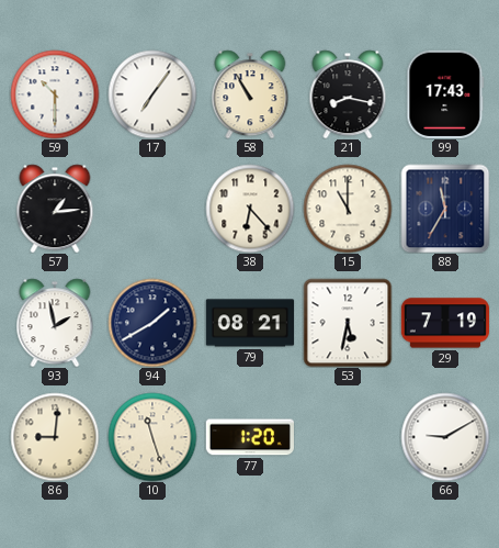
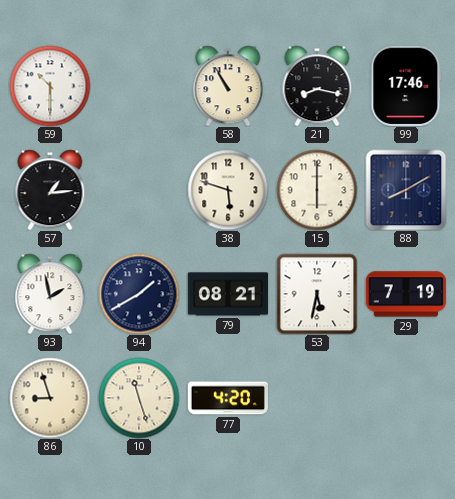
17: 7:06 -> none
99: 17:43 -> 17:46
38: 6:23 -> 5:48
15: 11:00 -> 6:00
88: 11:35 -> 8:10
86: 9:01 -> 8:57
77: 1:20 -> 4:20
66: 9:10 -> none
